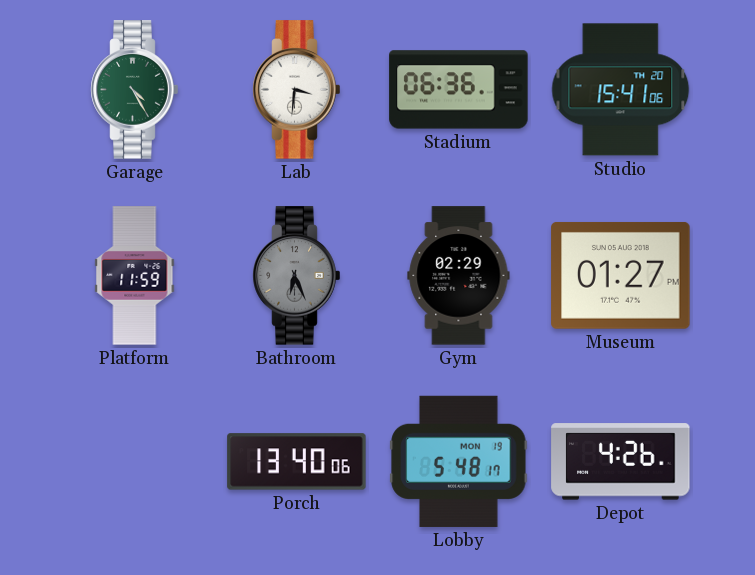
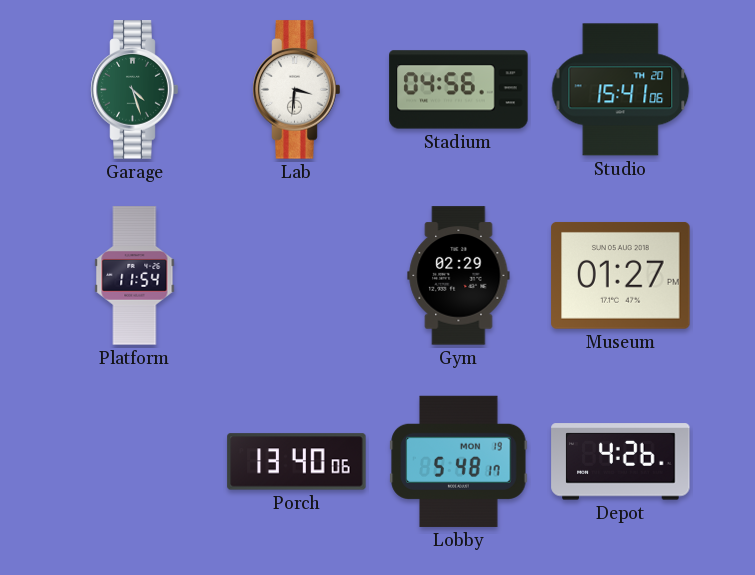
Garage: 4:25 -> 4:27
Stadium: 06:36 -> 04:56
Platform: 11:59 -> 11:54
Bathroom: 6:26 -> none
